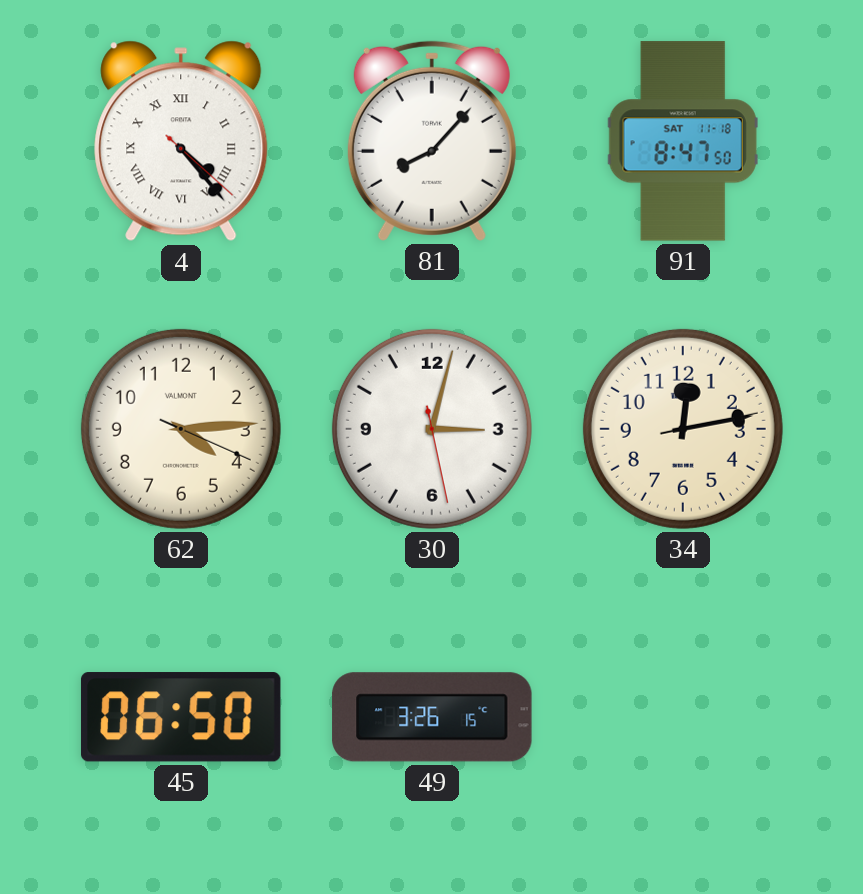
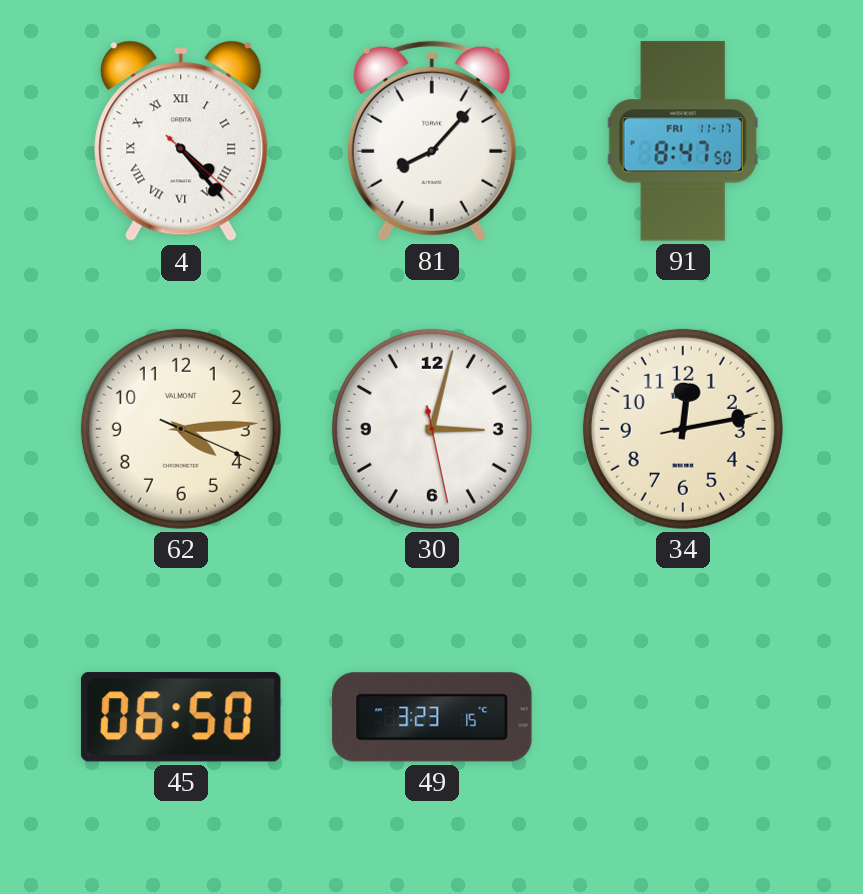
91 date: SAT 11-18 -> FRI 11-17
49: 3:26 -> 3:23
